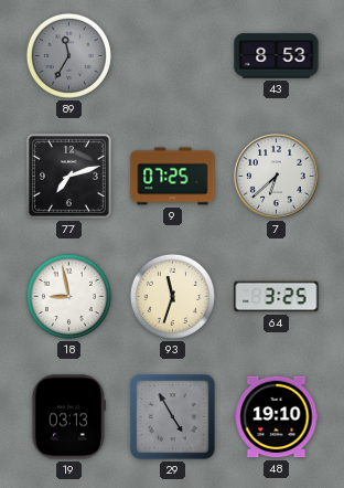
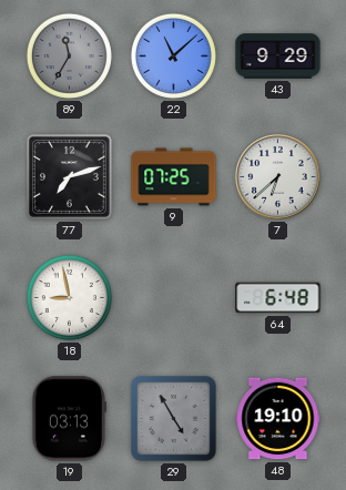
22: none -> 11:08
43: 8:53 -> 9:29
93: 11:33 -> none
64: 3:25 -> 6:48
